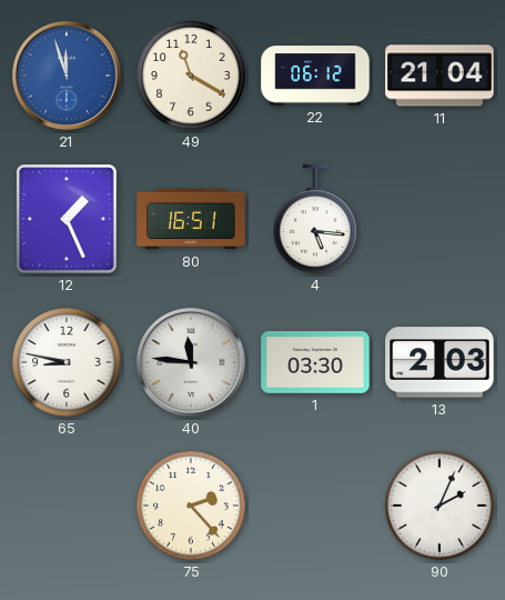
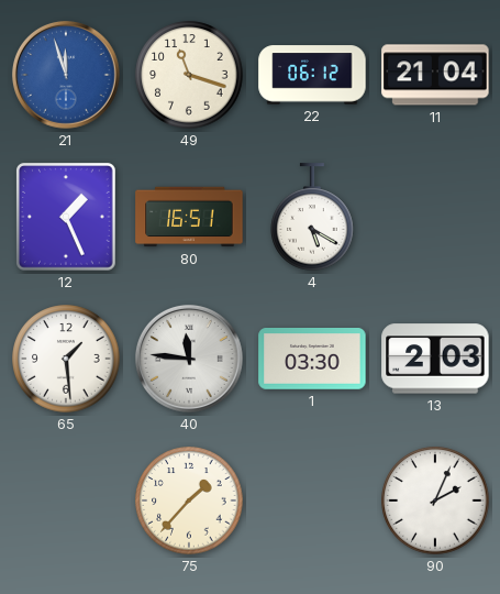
49: 11:20 -> 11:18
4: 5:16 -> 5:20
65: 8:47 -> 1:29
75: 2:23 -> 1:37
